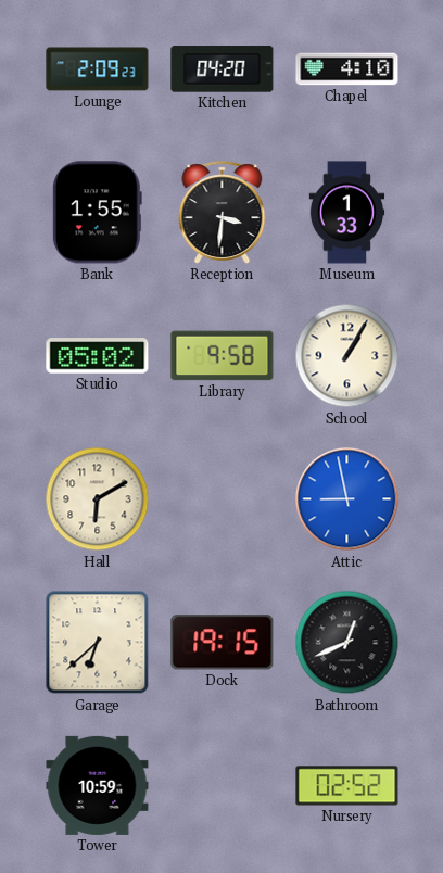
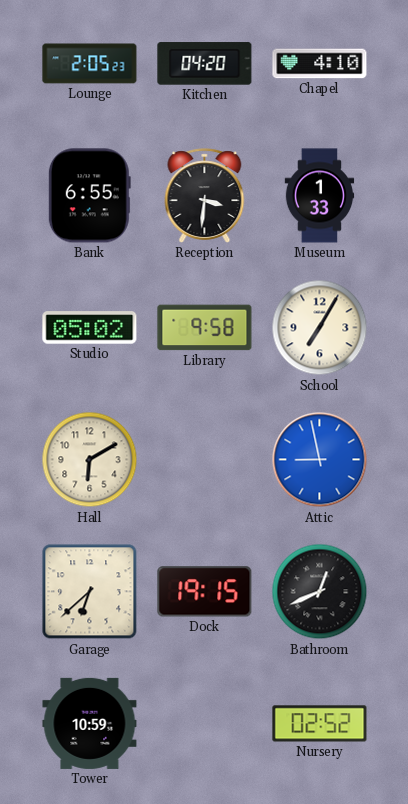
Lounge: 2:09 -> 2:05
Bank: 1:55 -> 6:55
School: 1:05 -> 7:05
